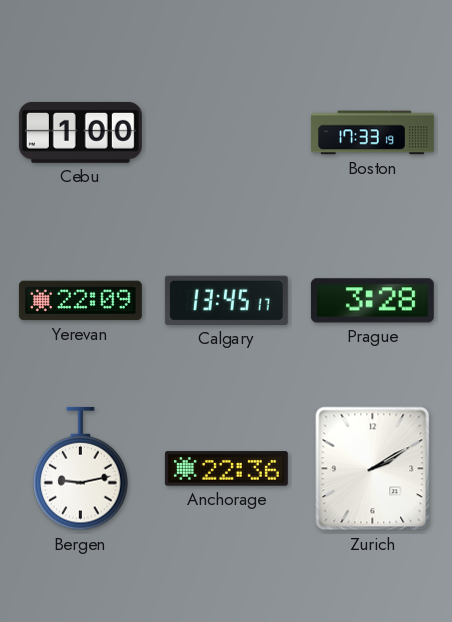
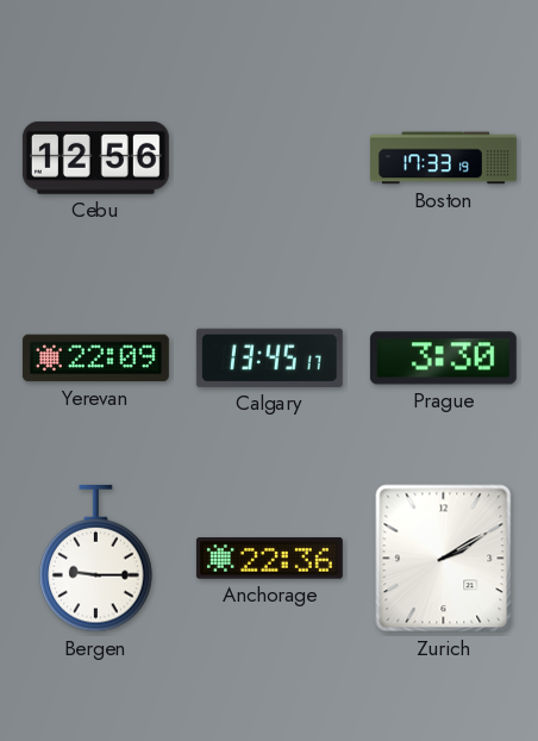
Cebu: 1:00 -> 12:56
Prague: 3:28 -> 3:30
Bergen: 9:13 -> 9:15
